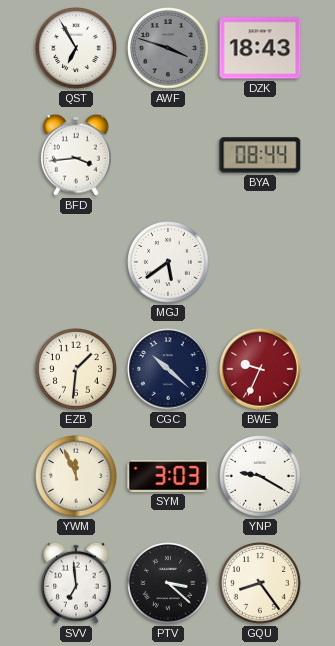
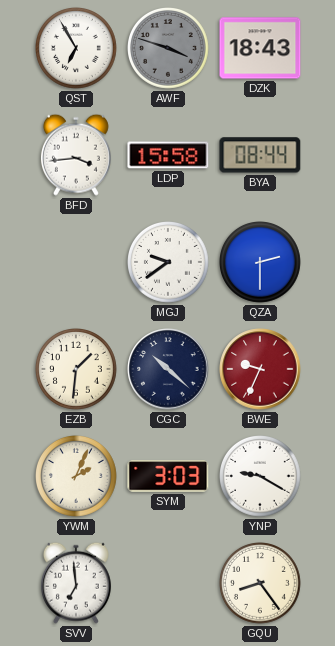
LDP: none -> 15:58
MGJ: 5:39 -> 9:39
QZA: none -> 2:30
YWM: 11:56 -> 2:04
PTV: 3:22 -> none
